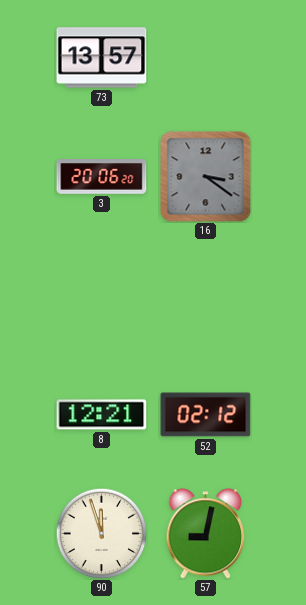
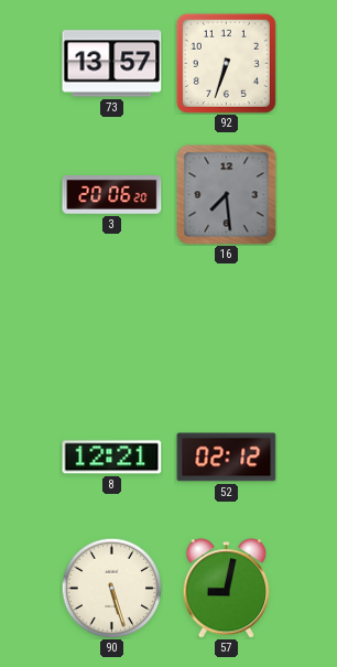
92: none -> 6:33
16: 3:21 -> 7:29
90: 11:57 -> 5:27
